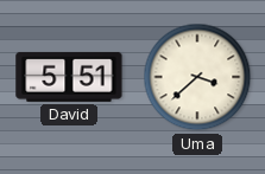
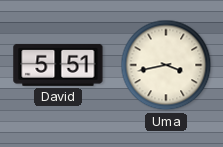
Uma: 3:38 -> 3:43
